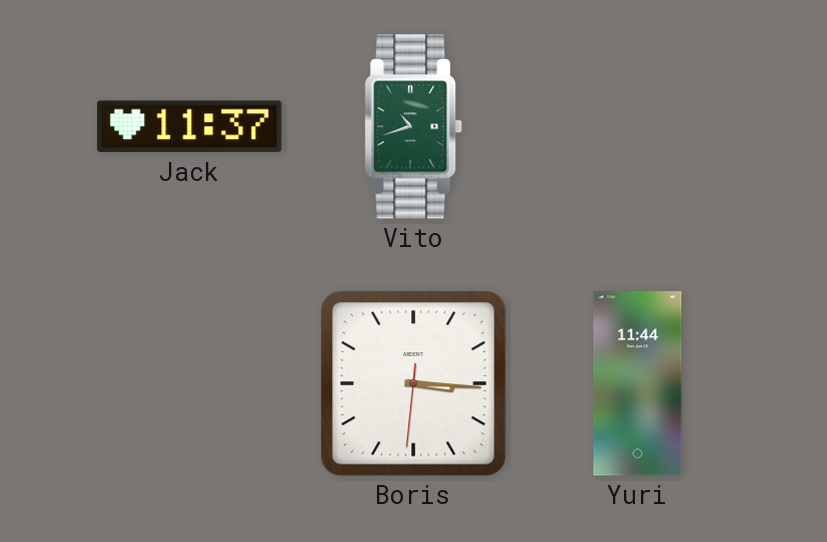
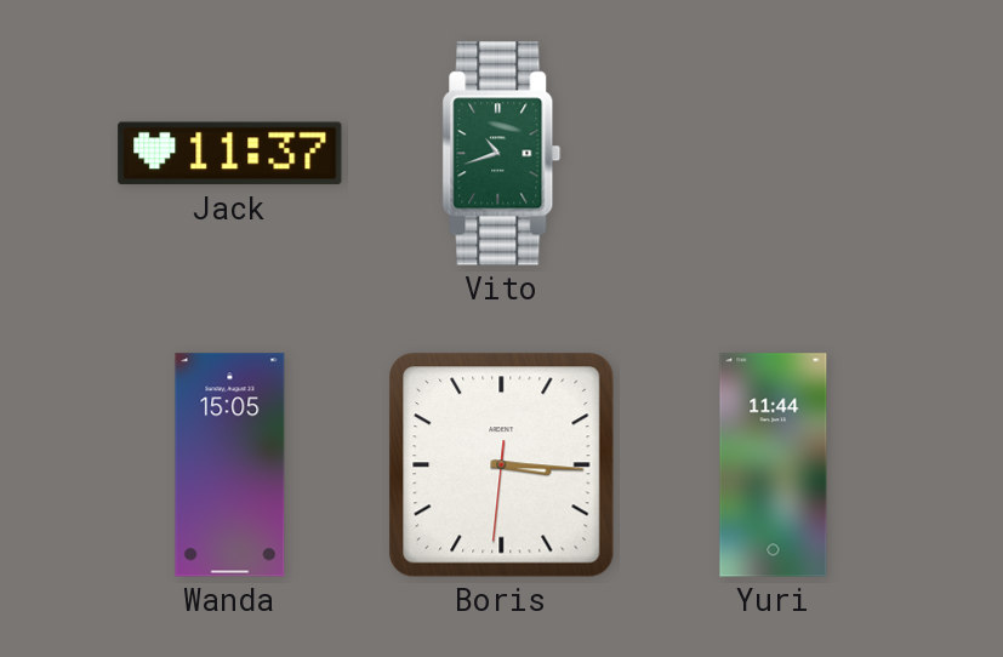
Wanda: none -> 15:05
